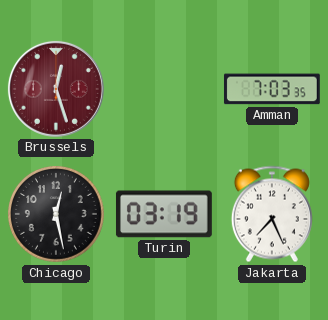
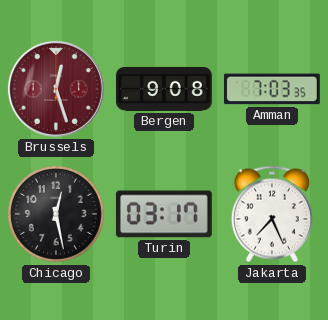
Bergen: none -> 9:08
Turin: 03:19 -> 03:17
